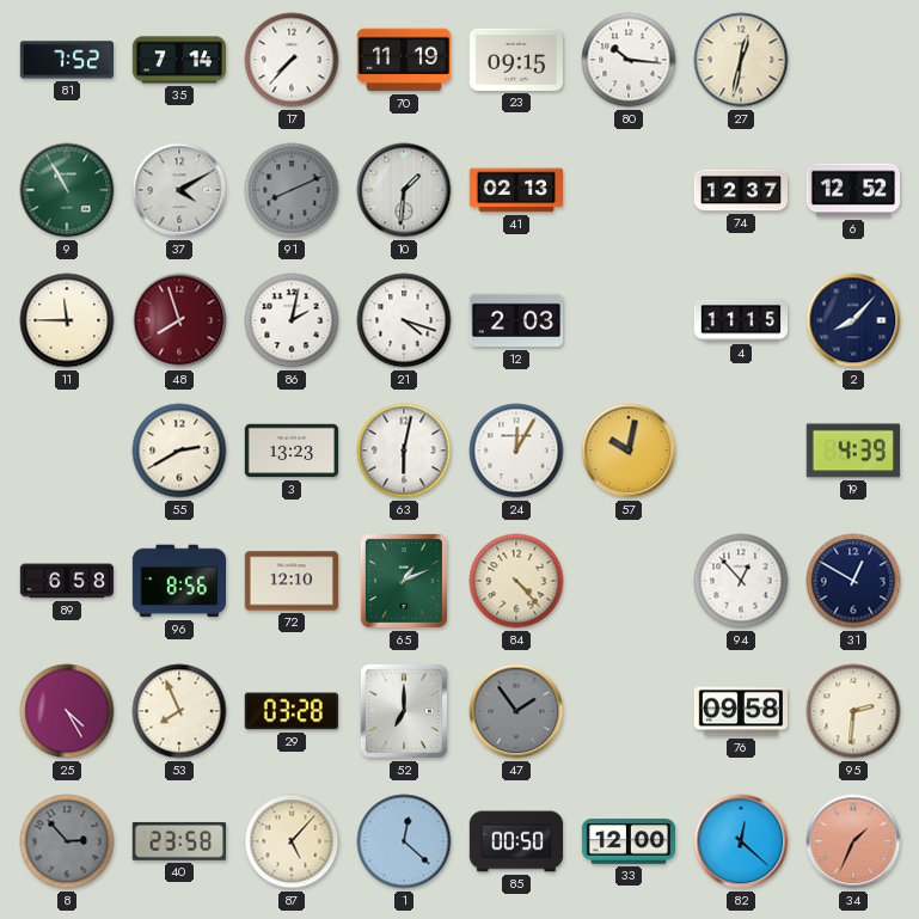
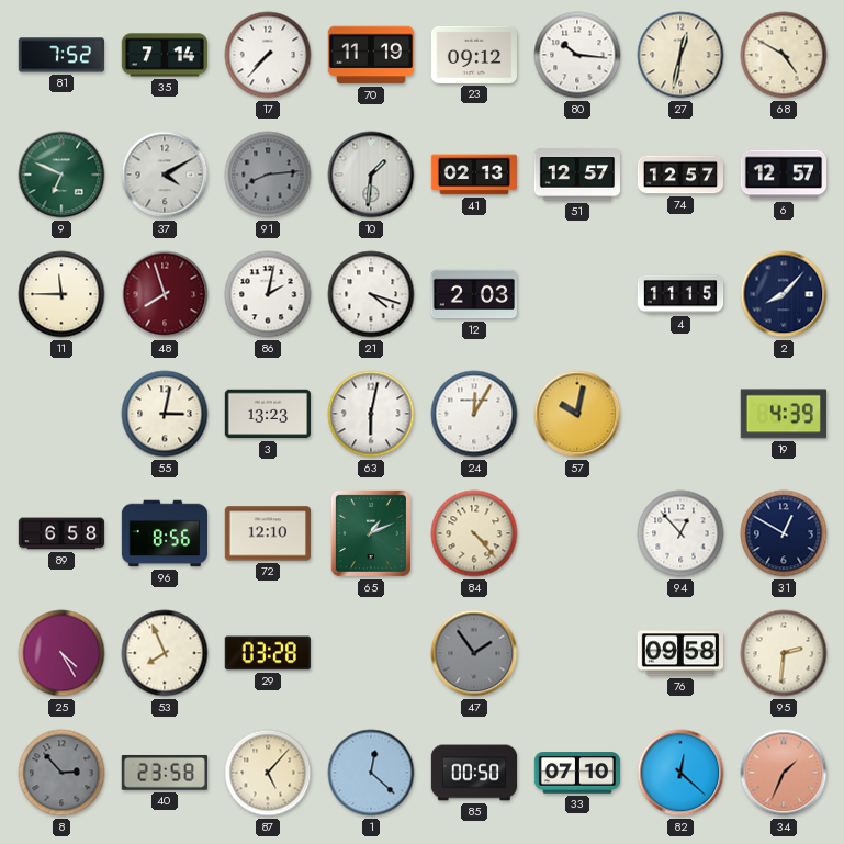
23: 09:15 -> 09:12
68: none -> 4:50
9: 10:55 -> 6:49
91: 8:11 -> 8:14
51: none -> 12:57
74: 12:37 -> 12:57
6: 12:52 -> 12:57
55: 2:40 -> 3:02
52: 7:00 -> none
33: 12:00 -> 07:10
